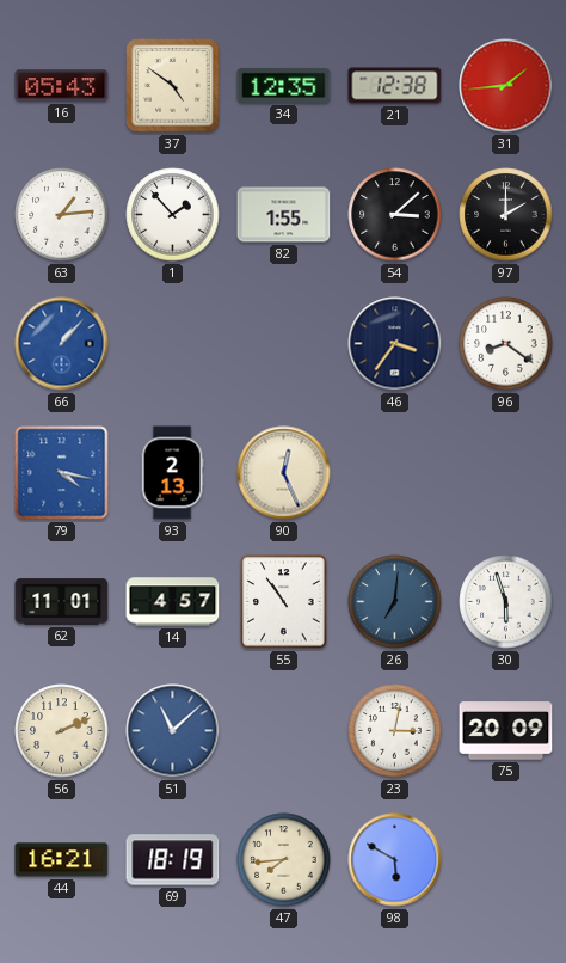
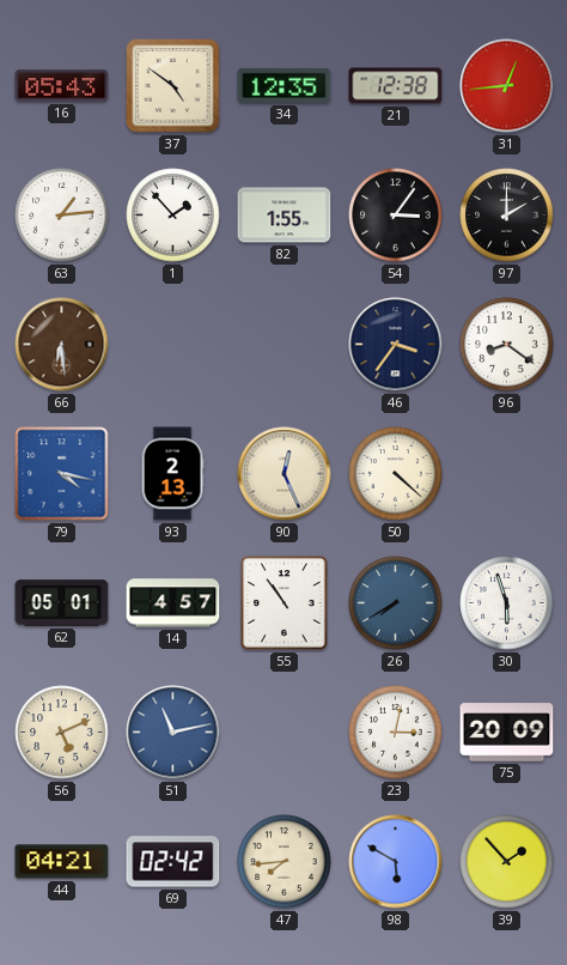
31: 1:44 -> 12:44
54: 3:08 -> 3:06
66: 1:07 -> 6:29
66 dial: blue -> brown
50: none -> 4:22
62: 11:01 -> 05:01
26: 7:01 -> 7:40
56: 2:11 -> 5:11
51: 11:08 -> 11:13
44: 16:21 -> 04:21
69: 18:19 -> 02:42
39: none -> 1:53
